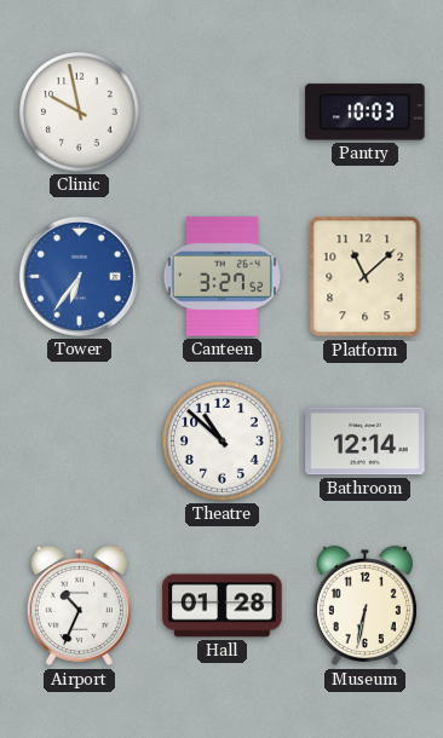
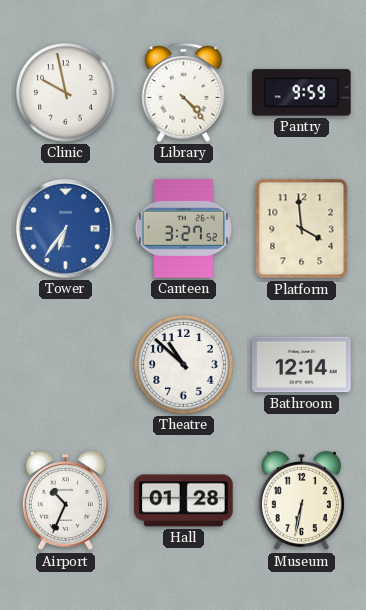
Library: none -> 4:23
Pantry: 10:03 -> 9:59
Platform: 11:08 -> 3:59
